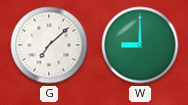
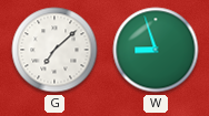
W: 9:00 -> 8:57
